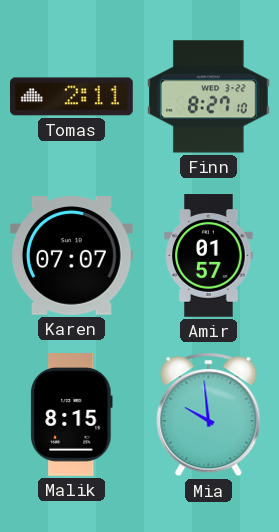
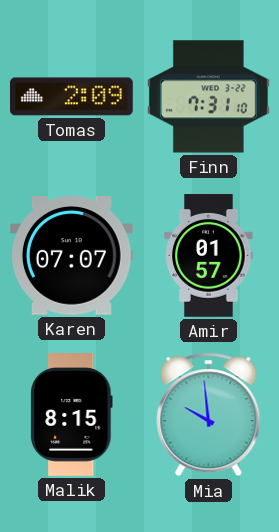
Tomas: 2:11 -> 2:09
Finn: 8:27 -> 7:31
